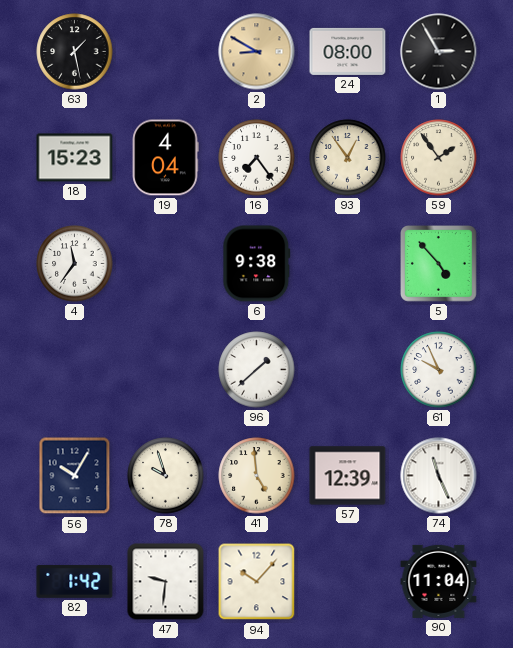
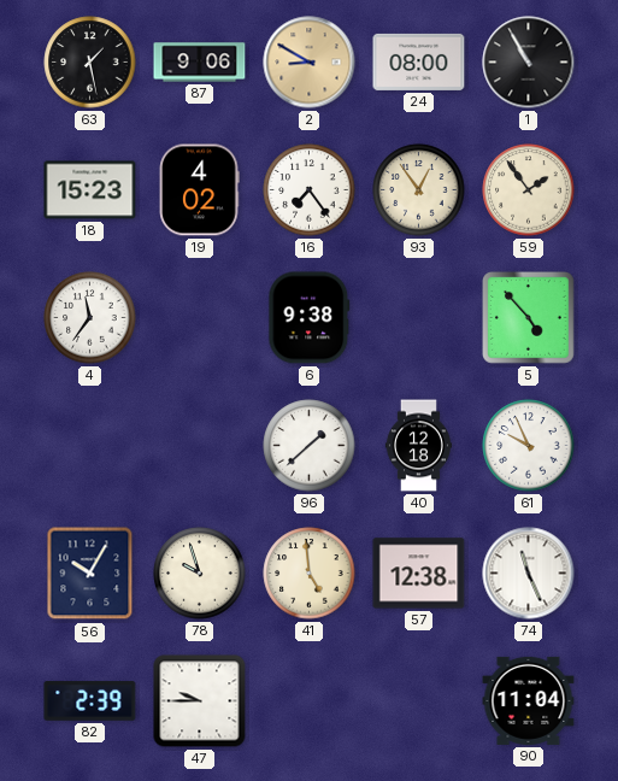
87: none -> 9:06
1: 2:55 -> 10:55
19: 4:04 -> 4:02
40: none -> 12:18
57: 12:39 -> 12:38
82: 1:42 -> 2:39
47: 9:31 -> 9:45
94: 10:07 -> none
